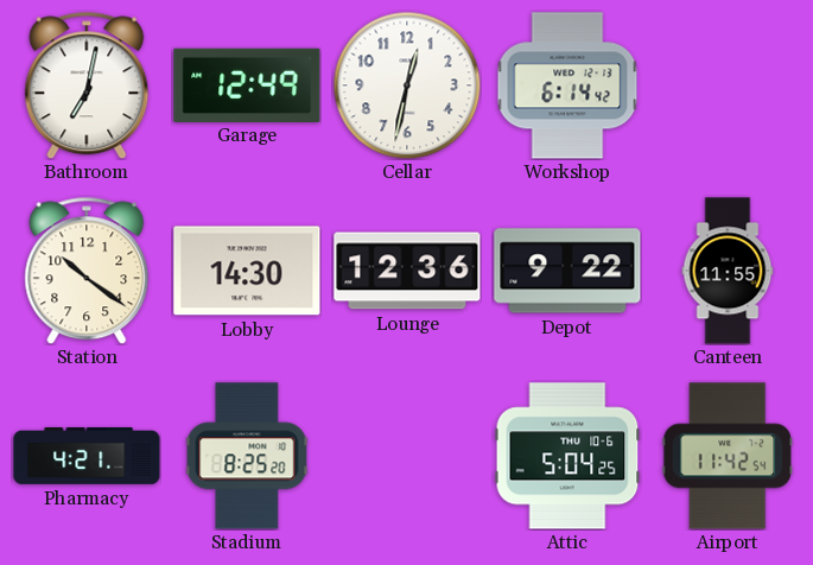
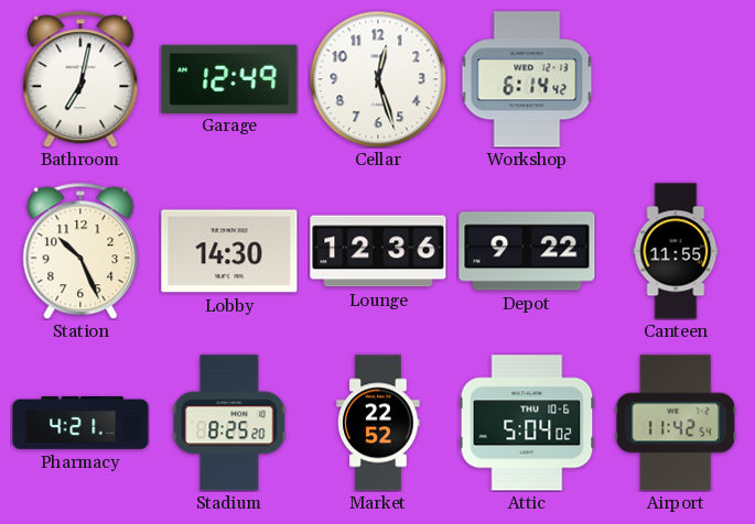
Cellar: 12:32 -> 12:27
Station: 10:21 -> 10:26
Market: none -> 22:52
Attic: 5:04:25 -> 5:04:02
